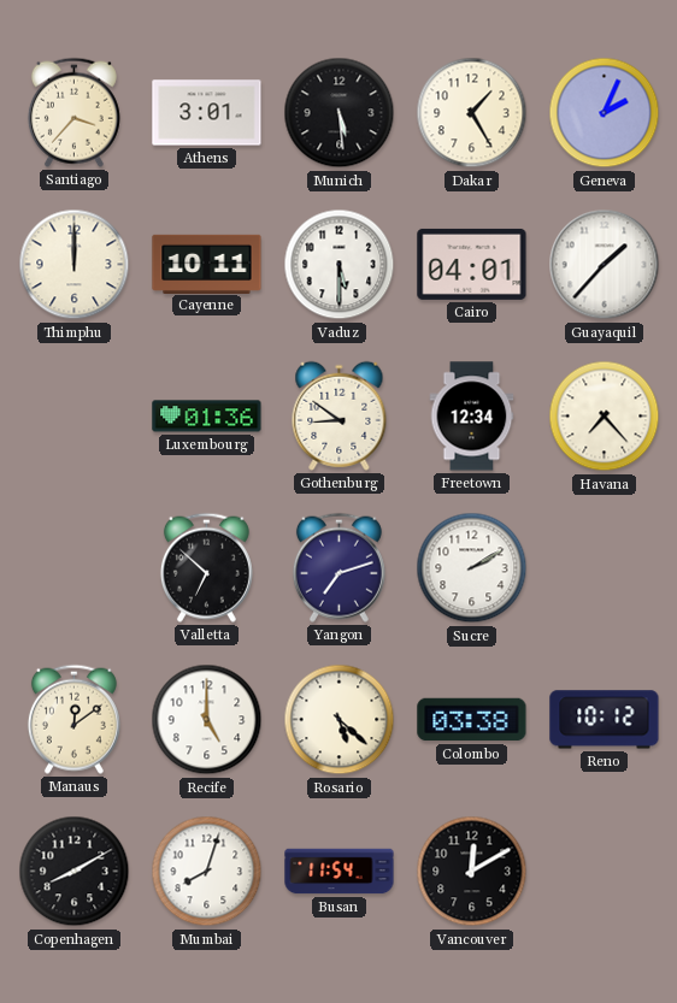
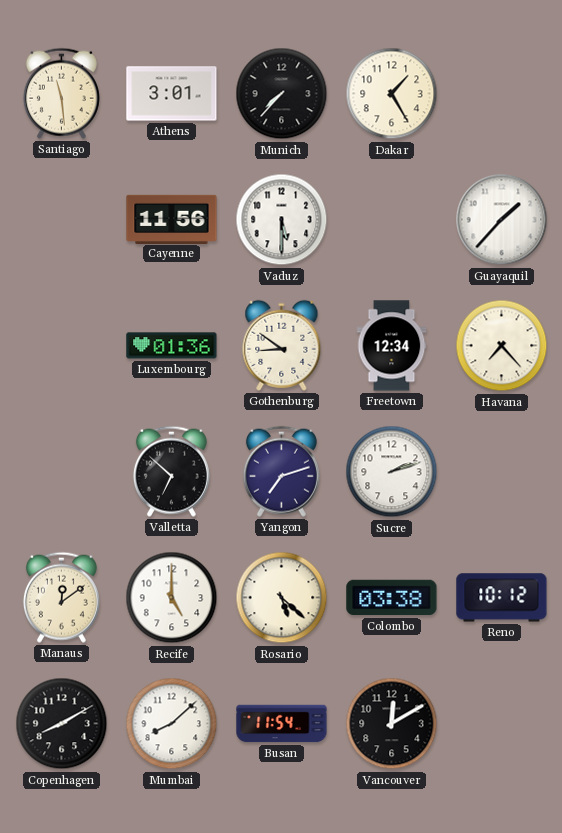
Santiago: 3:37 -> 11:29
Munich: 5:29 -> 7:37
Geneva: 2:04 -> none
Thimphu: 12:00 -> none
Cayenne: 10:11 -> 11:56
Cairo: 04:01 -> none
Sucre: 2:10 -> 2:12
Mumbai: 8:03 -> 8:08
